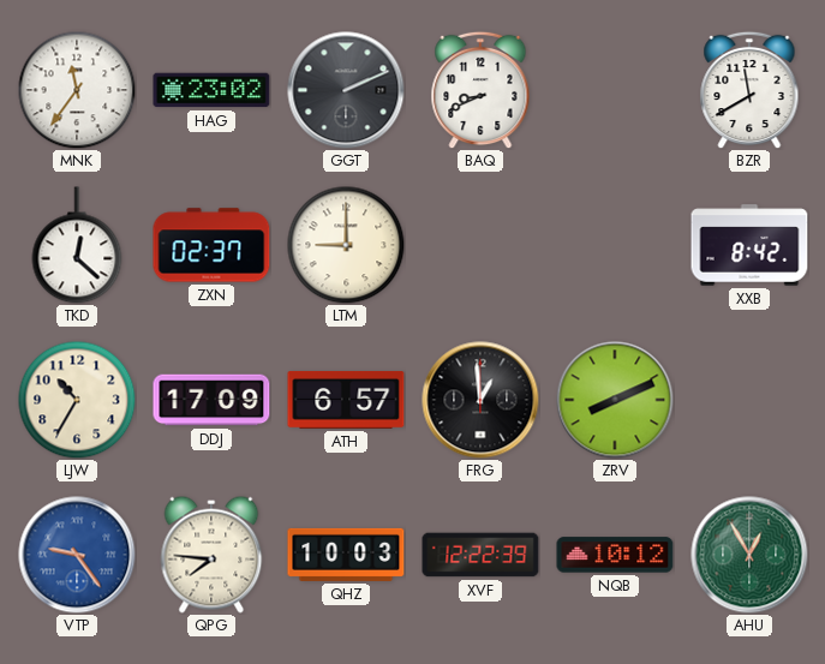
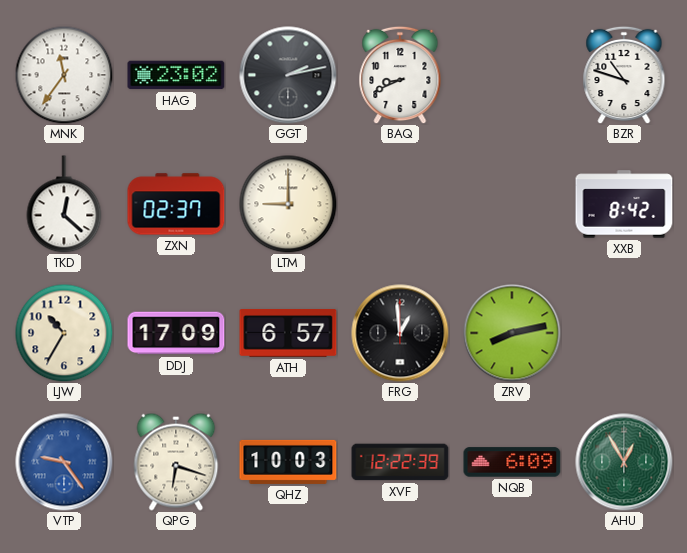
GGT: 2:11 -> 2:13
BZR: 11:40 -> 10:48
ZRV: 8:11 -> 8:13
QPG: 7:46 -> 6:18
NQB: 10:12 -> 6:09
